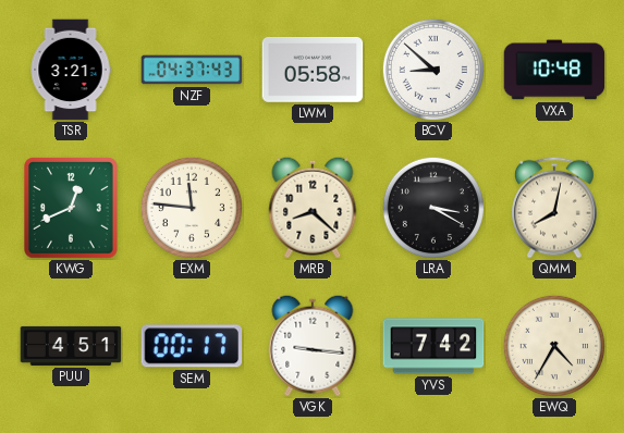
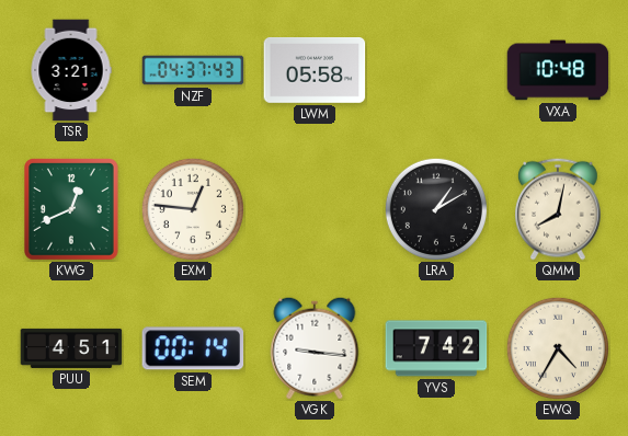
BCV: 8:52 -> none
EXM: 11:46 -> 12:46
MRB: 8:22 -> none
LRA: 3:20 -> 1:10
SEM: 00:17 -> 00:14
